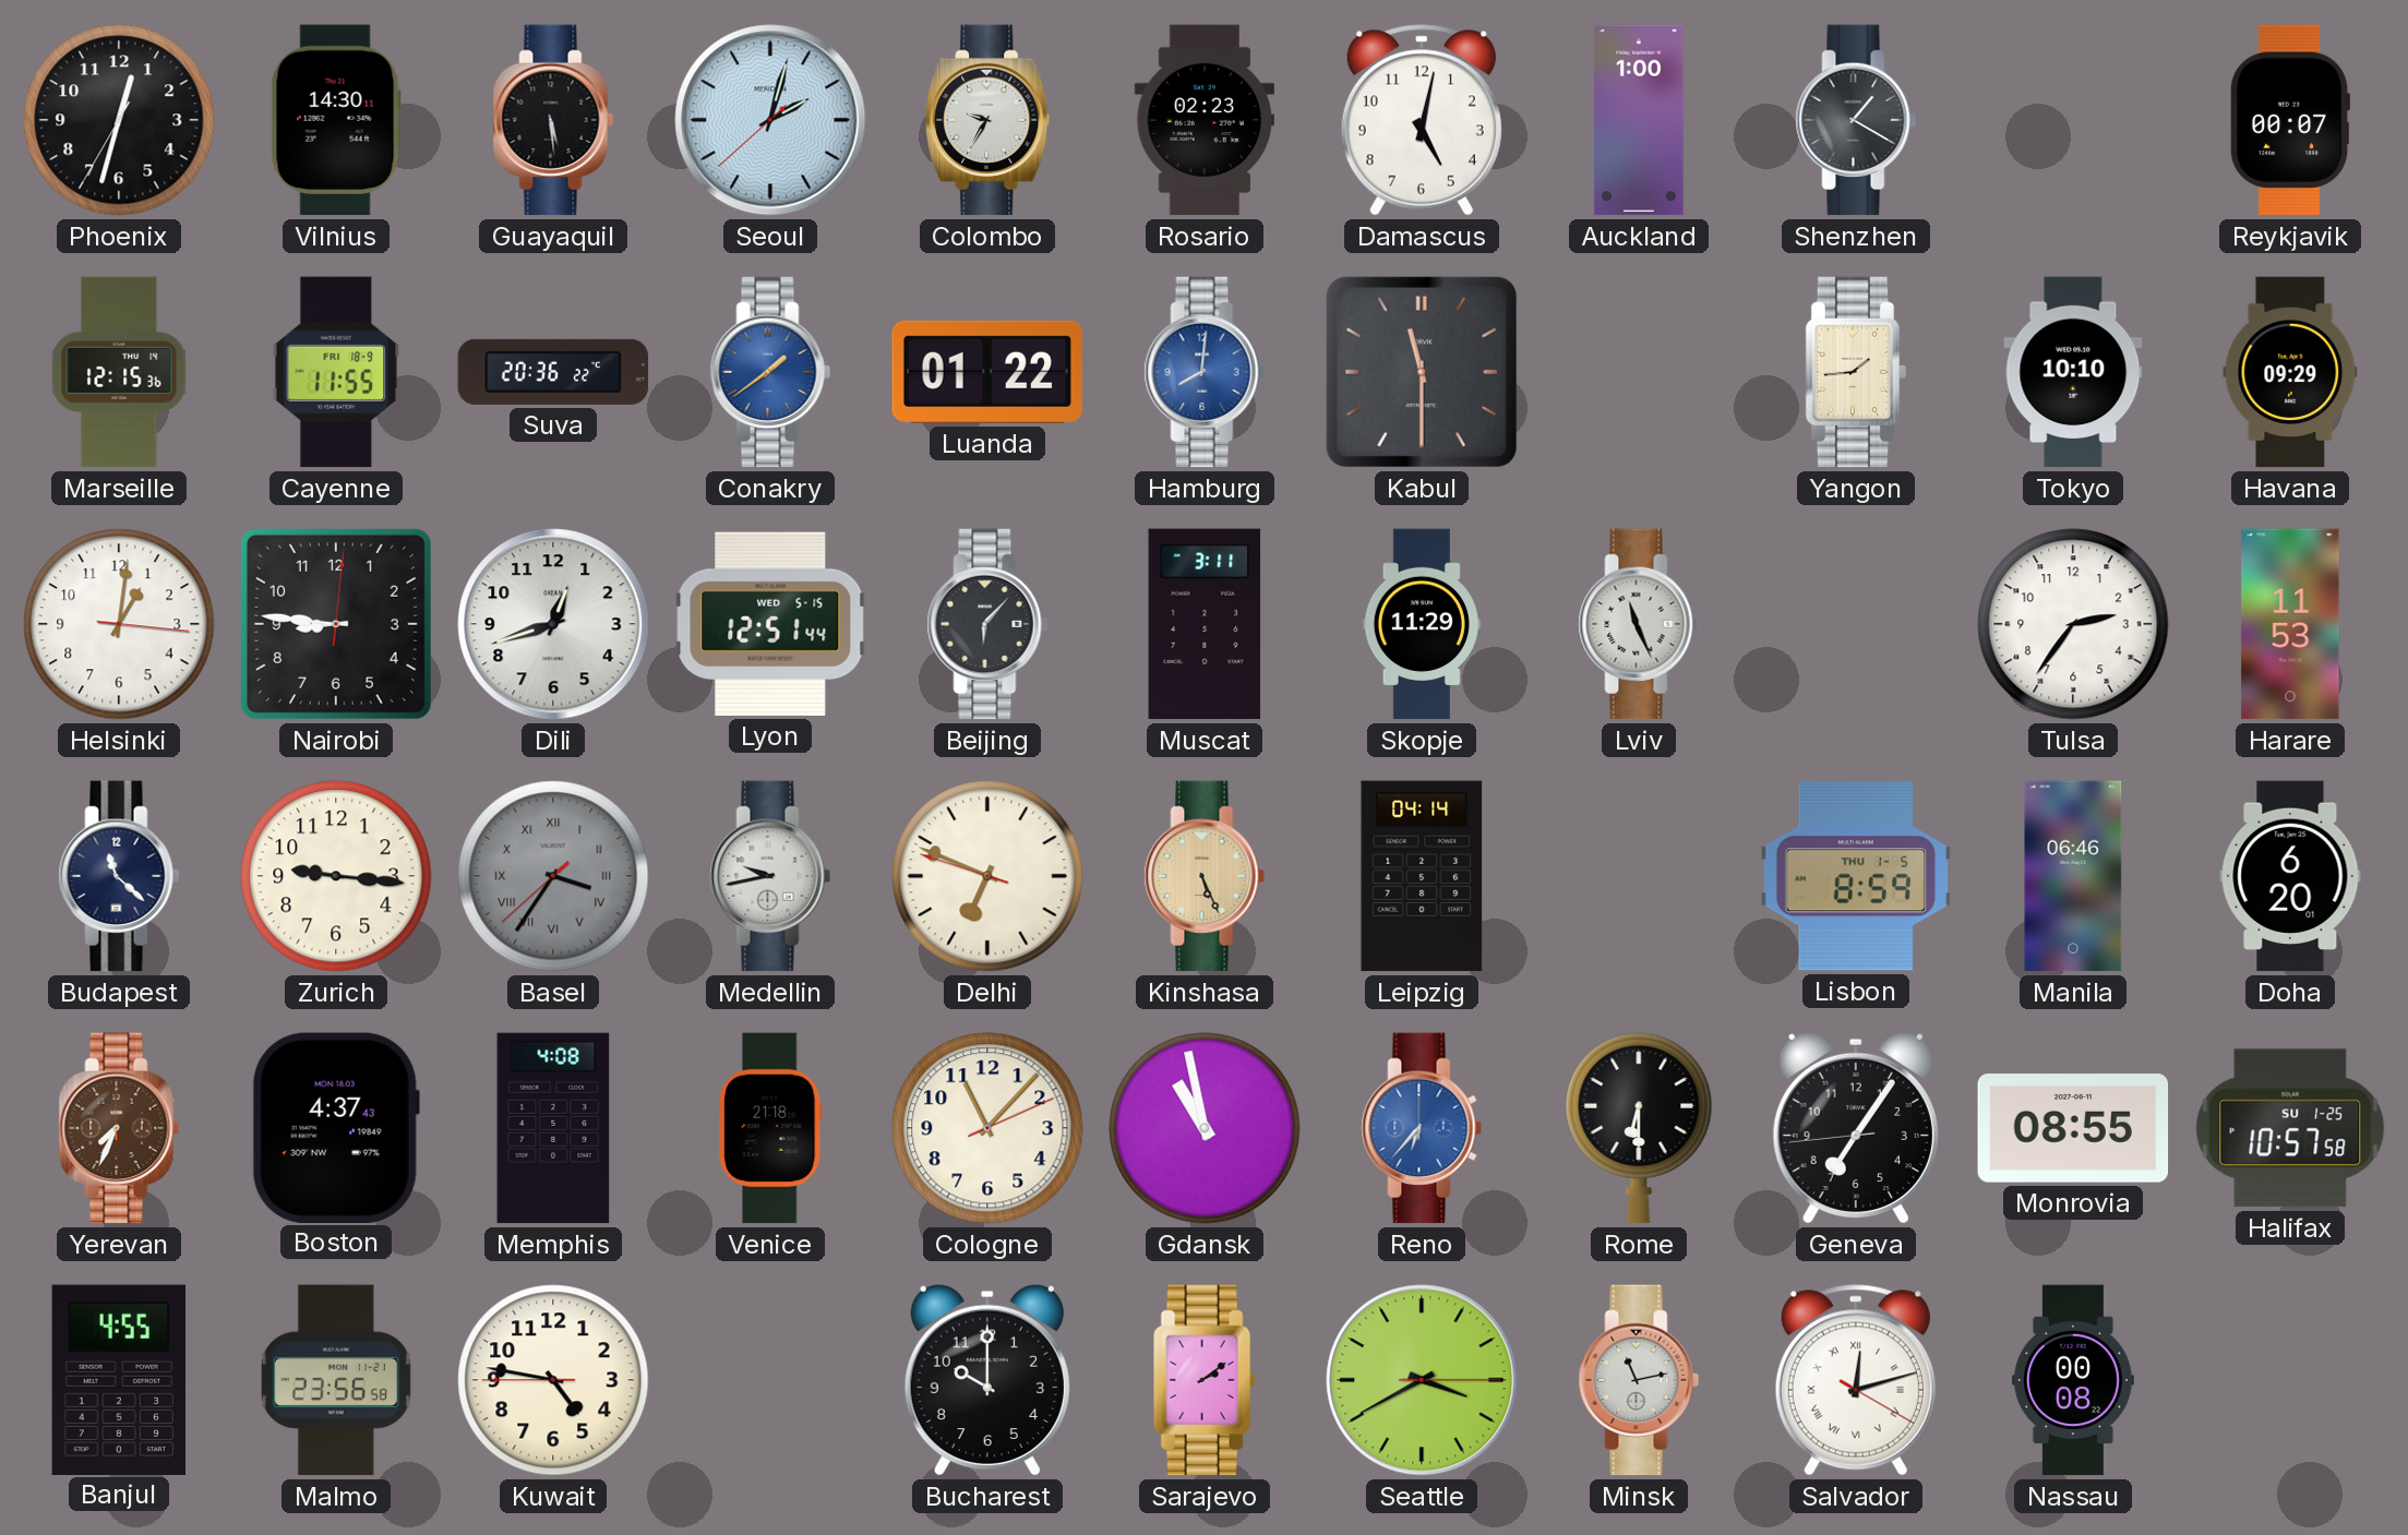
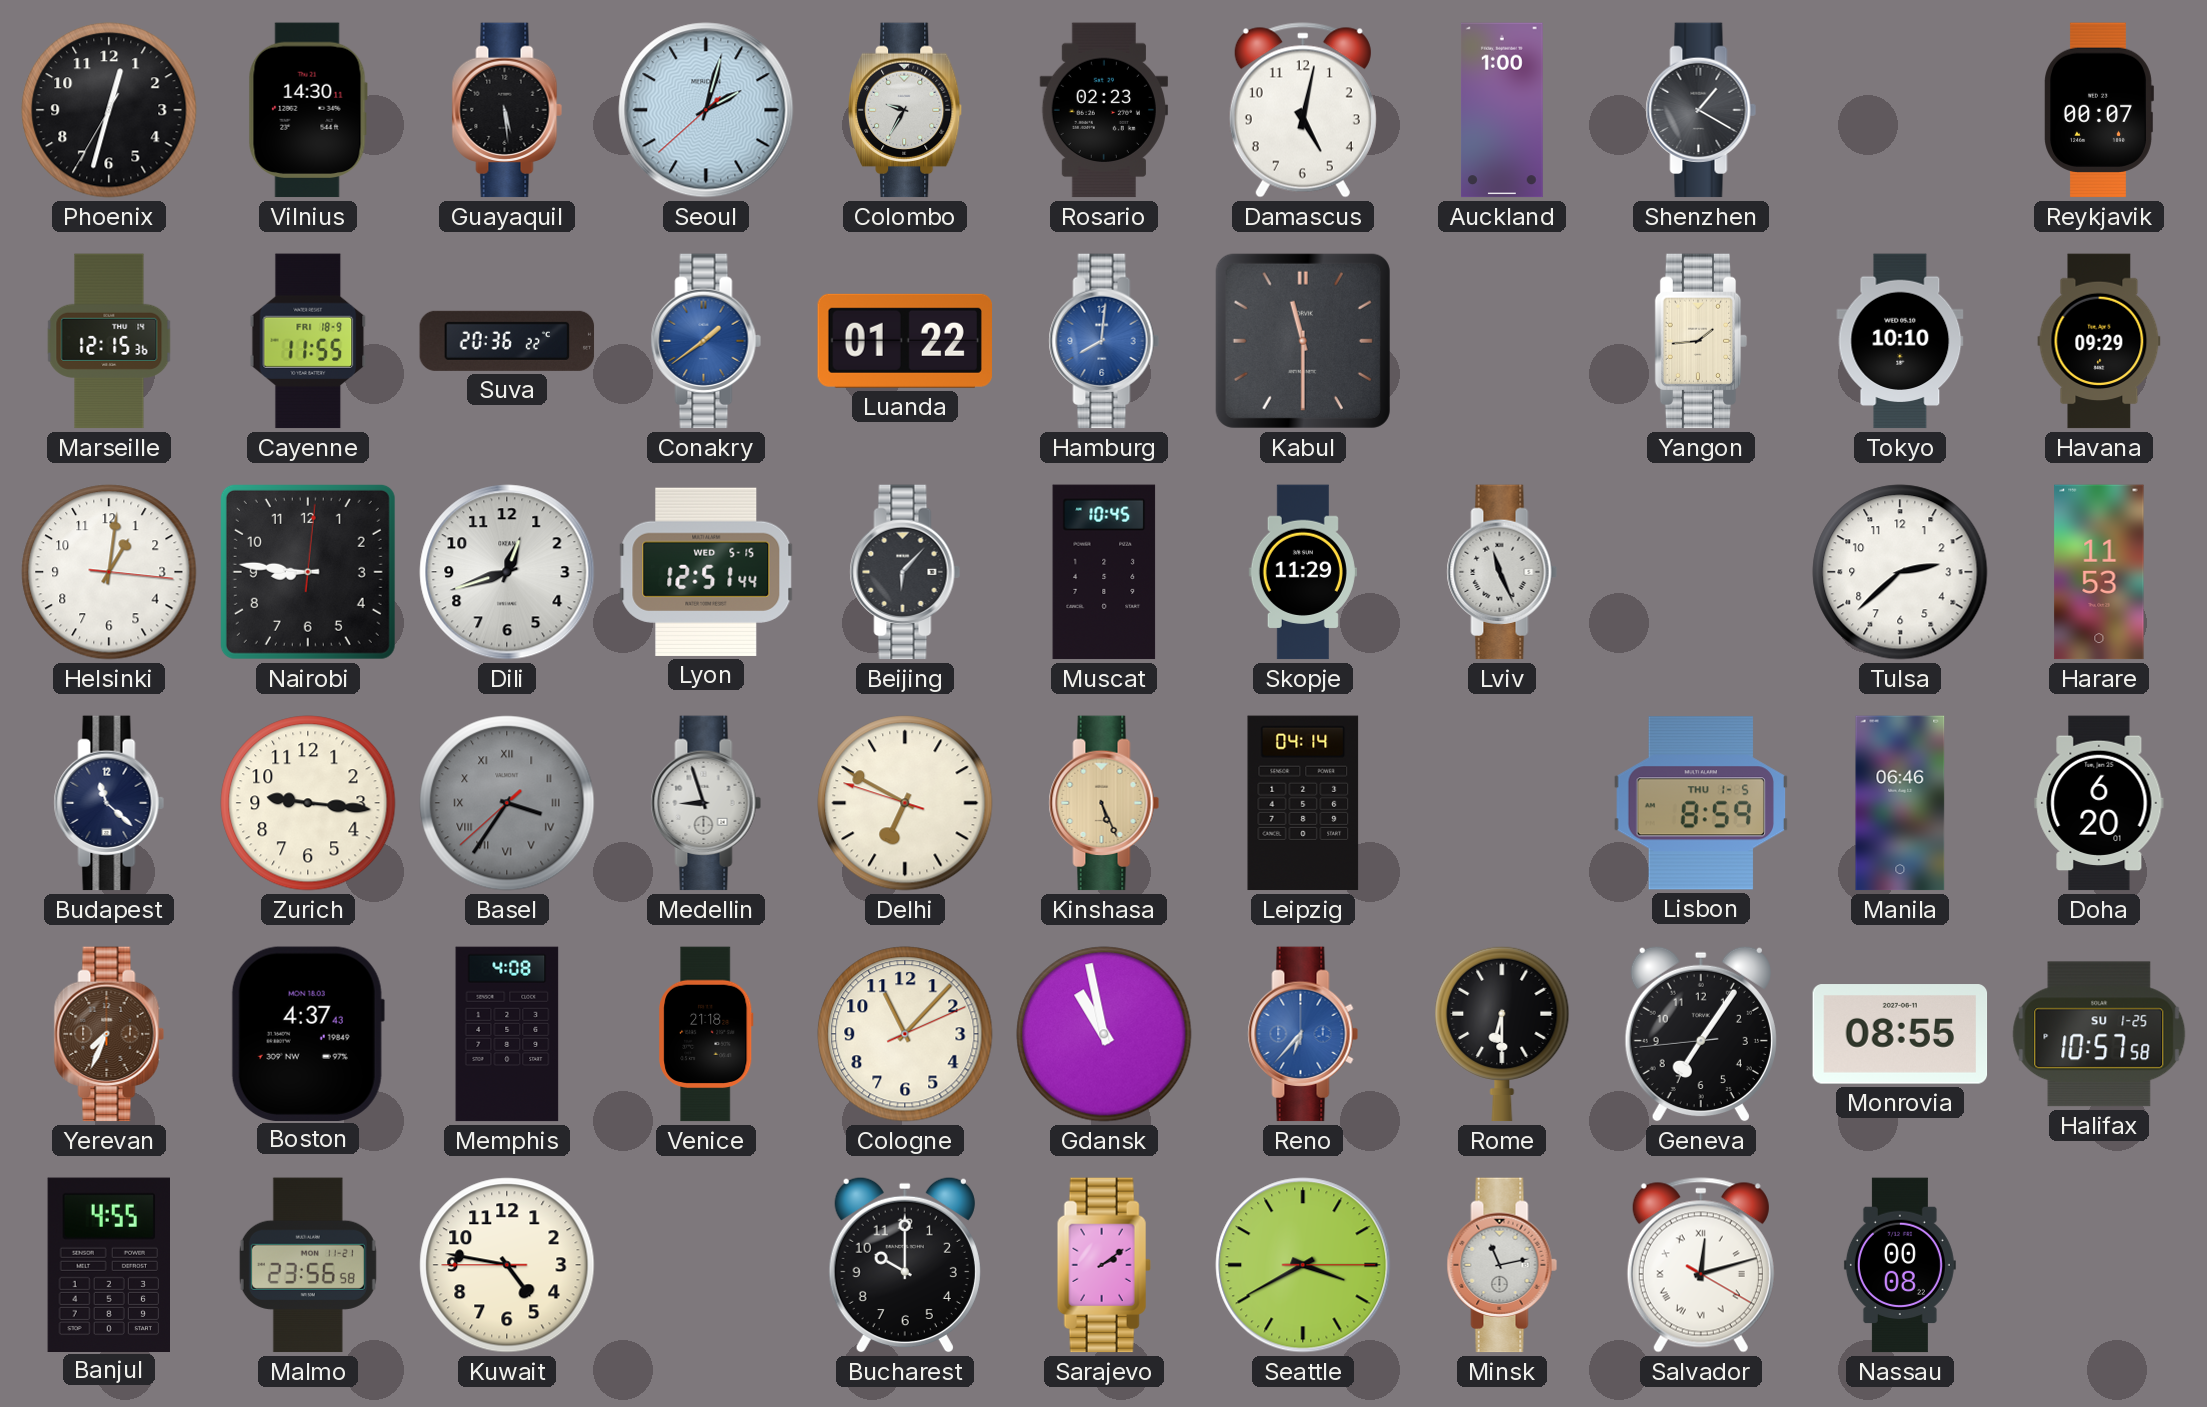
Muscat: 3:11 -> 10:45
Tulsa: 2:36 -> 2:38
Medellin: 9:43 -> 8:57
Delhi: 6:48 -> 6:49
